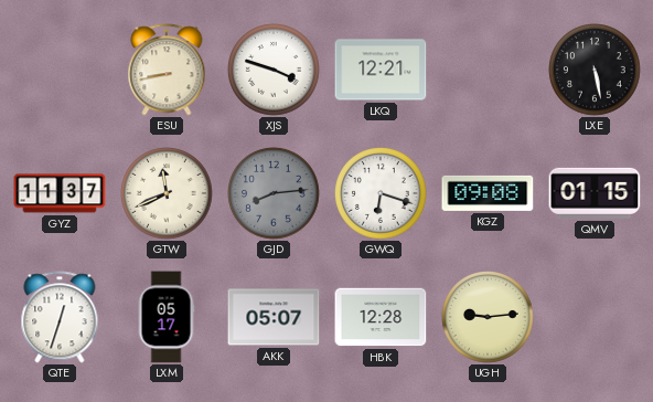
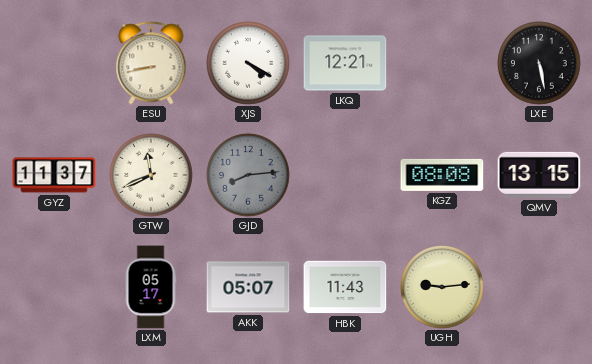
XJS: 3:48 -> 4:20
GWQ: 6:18 -> none
KGZ: 09:08 -> 08:08
QMV: 01:15 -> 13:15
QTE: 12:33 -> none
HBK: 12:28 -> 11:43
